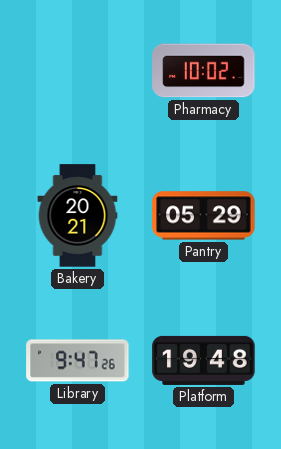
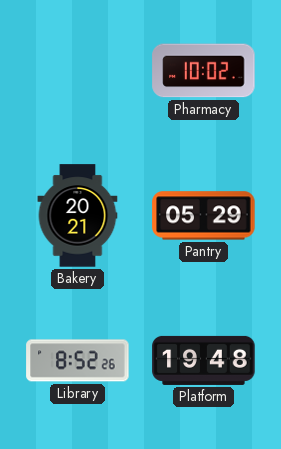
Library: 9:47 -> 8:52
